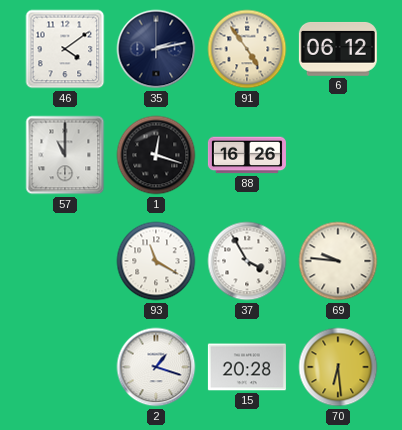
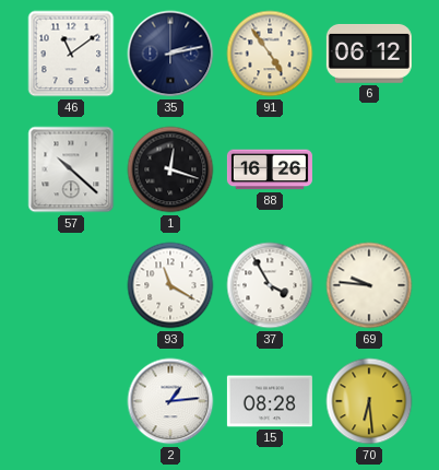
46: 4:09 -> 11:09
57: 11:00 -> 10:22
2: 1:18 -> 1:14
15: 20:28 -> 08:28
